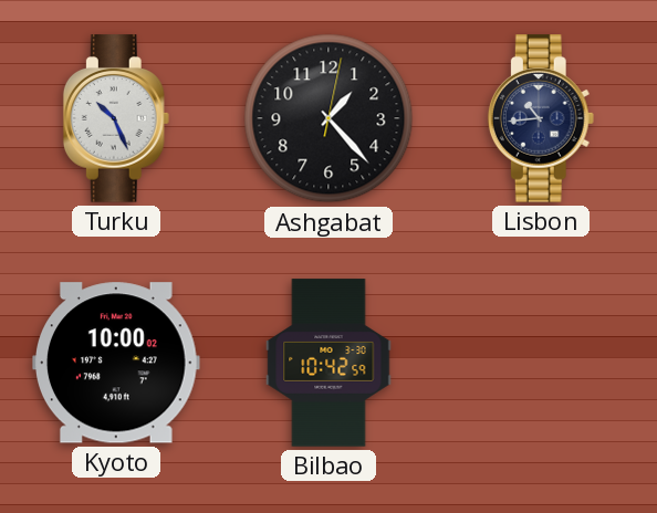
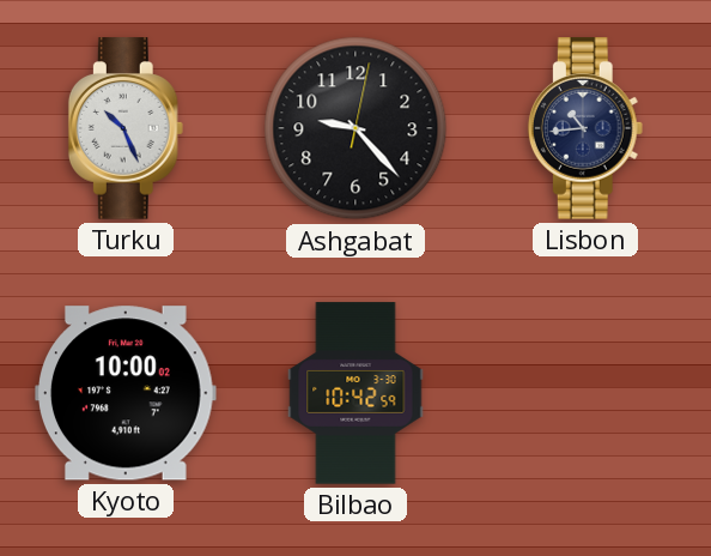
Ashgabat: 1:23 -> 9:23
